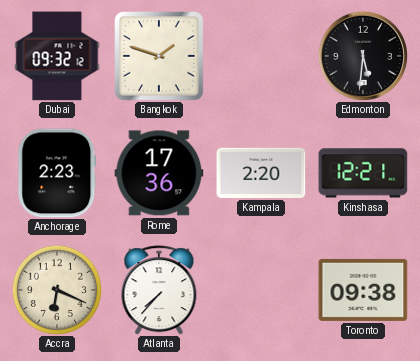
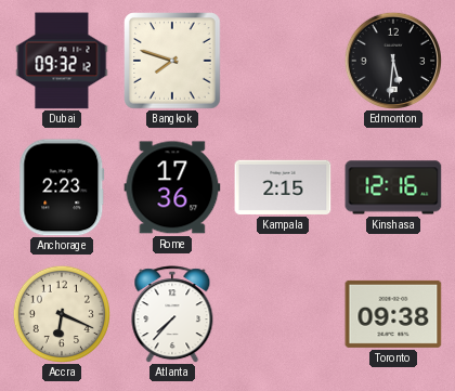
Bangkok: 1:48 -> 7:48
Kampala: 2:20 -> 2:15
Kinshasa: 12:21 -> 12:16
